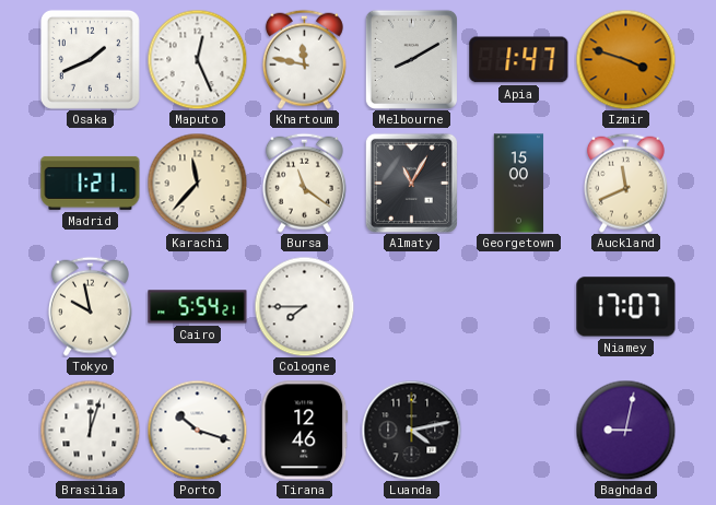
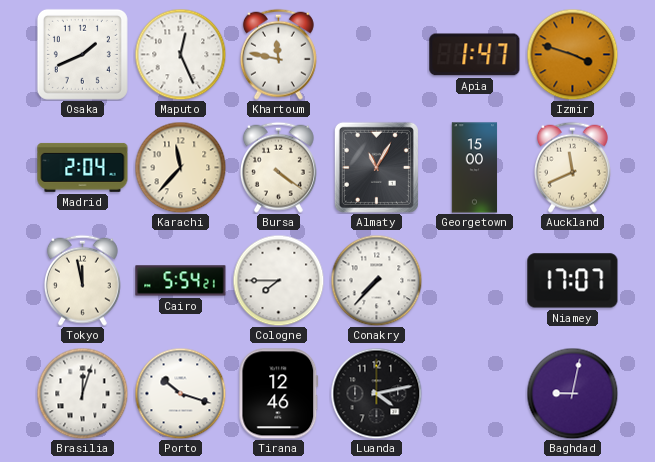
Melbourne: 8:10 -> none
Madrid: 1:21 -> 2:04
Bursa: 11:21 -> 4:21
Tokyo: 9:58 -> 11:58
Conakry: none -> 7:37
